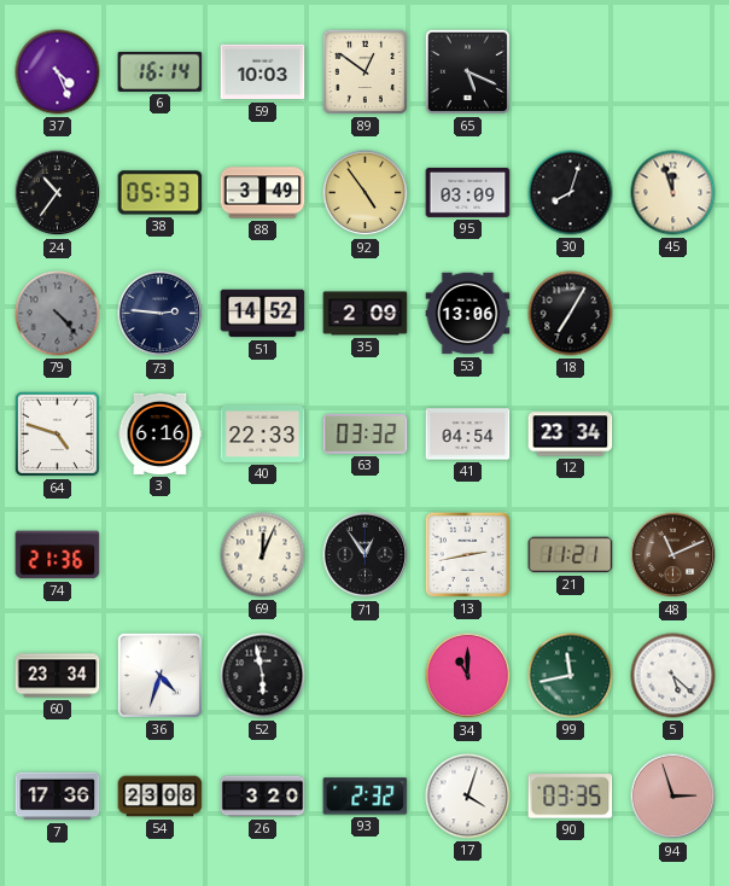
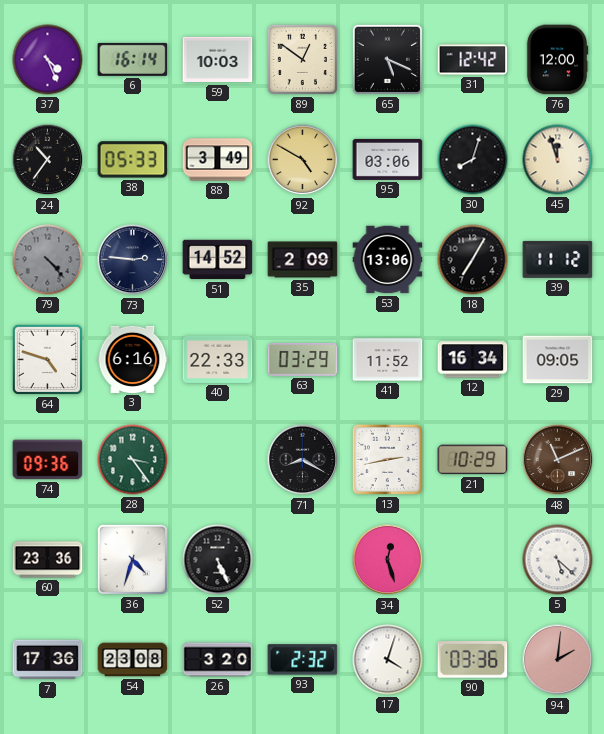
31: none -> 12:42
76: none -> 12:00
92: 4:54 -> 4:50
95: 03:09 -> 03:06
39: none -> 11:12
63: 03:32 -> 03:29
41: 04:54 -> 11:52
12: 23:34 -> 16:34
29: none -> 09:05
74: 21:36 -> 09:36
28: none -> 3:24
69: 12:04 -> none
71: 12:54 -> 8:20
21: 11:21 -> 10:29
60: 23:34 -> 23:36
52: 5:58 -> 5:26
34: 11:00 -> 12:27
99: 11:43 -> none
90: 03:35 -> 03:36
94: 2:57 -> 2:01
